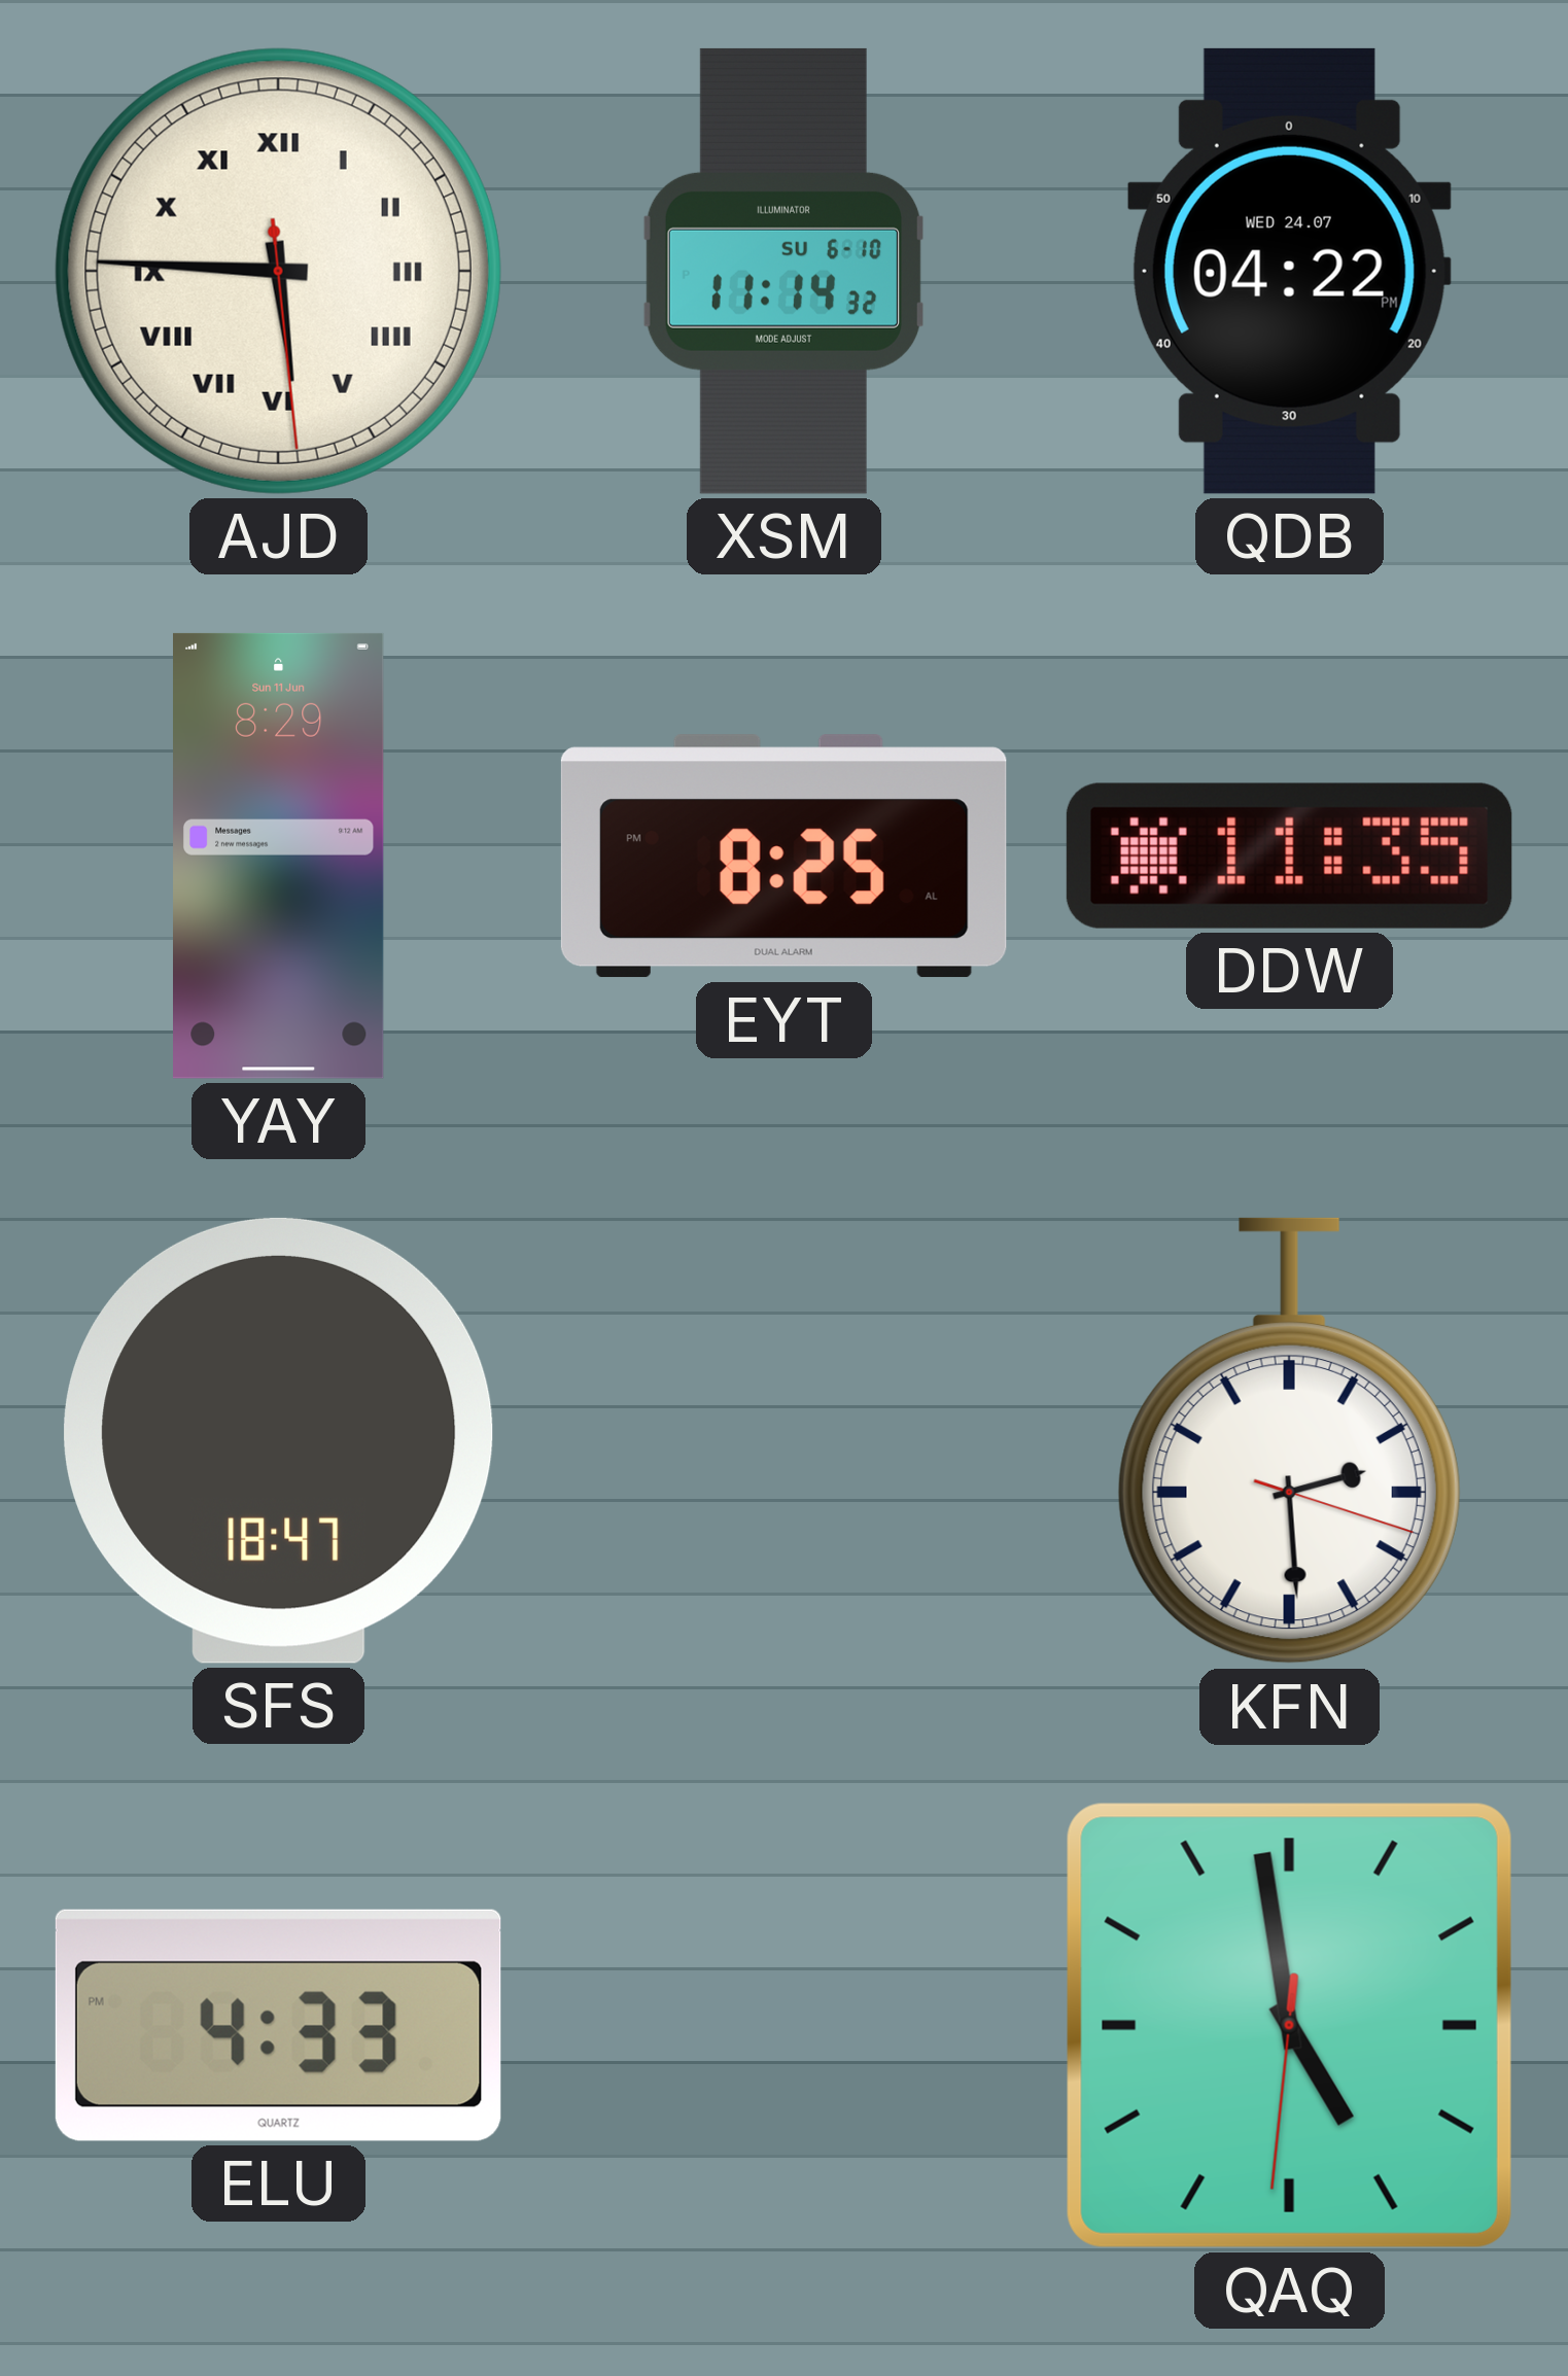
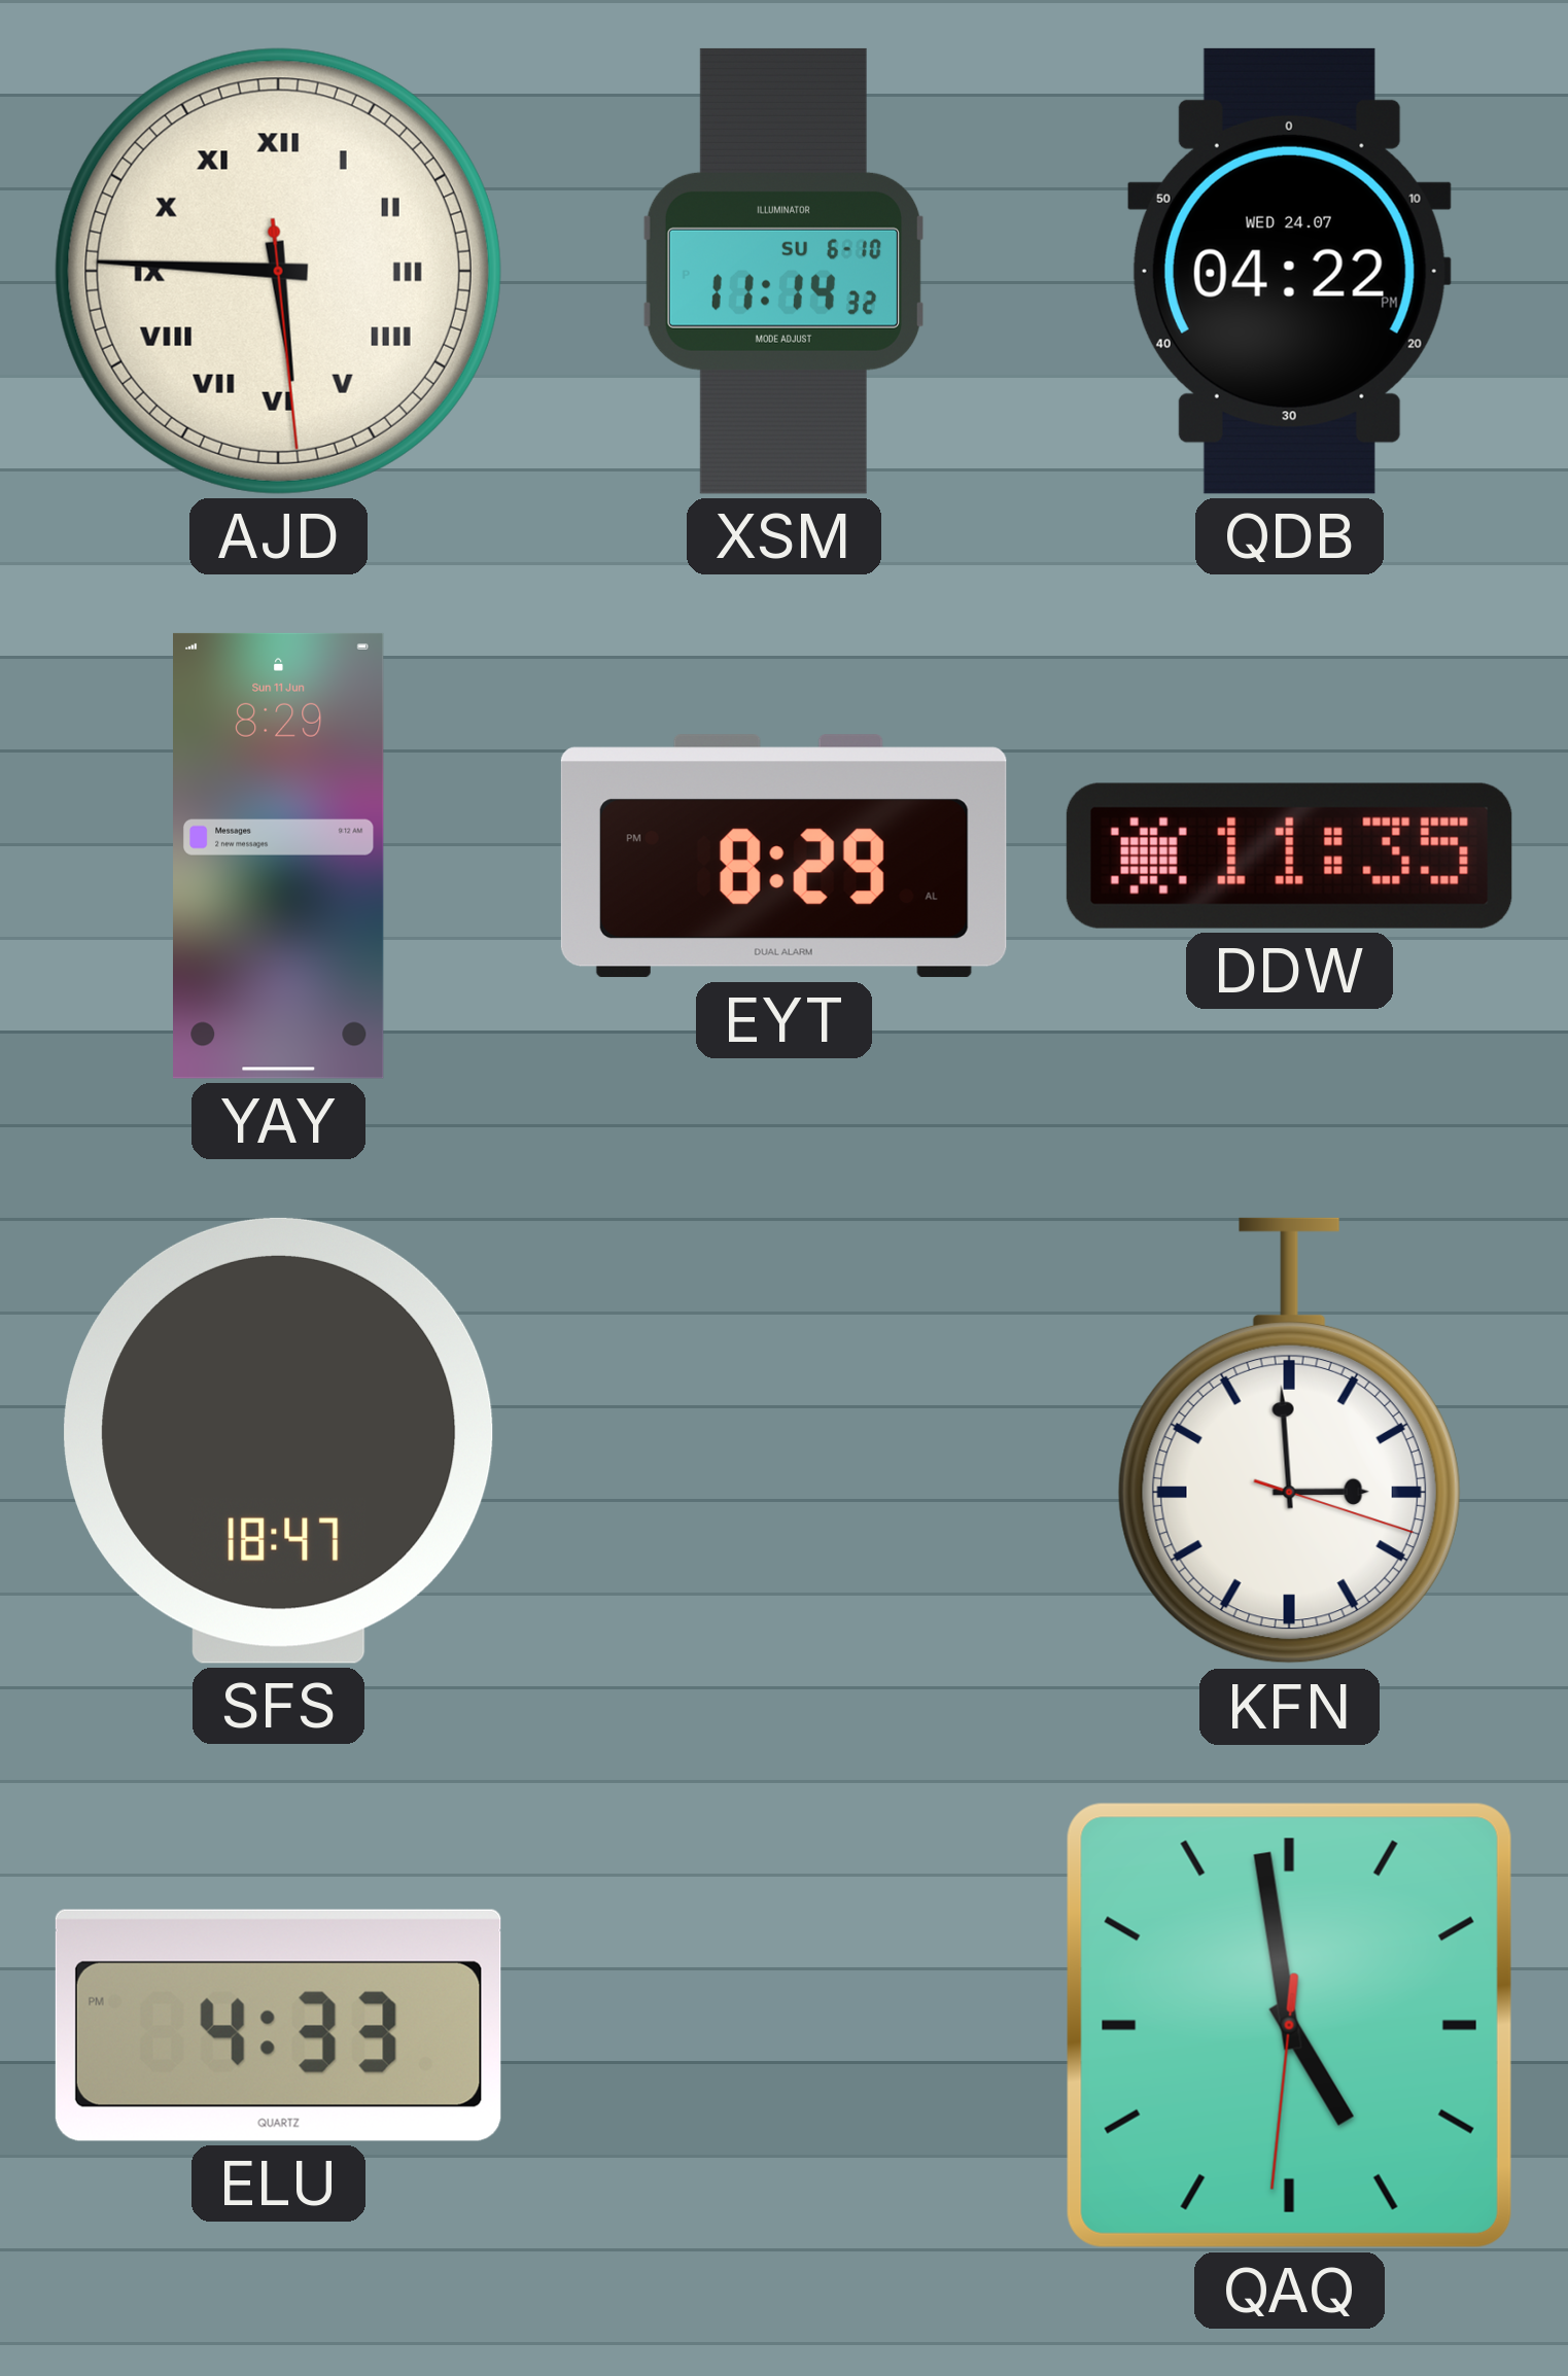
EYT: 8:25 -> 8:29
KFN: 2:29 -> 2:59
